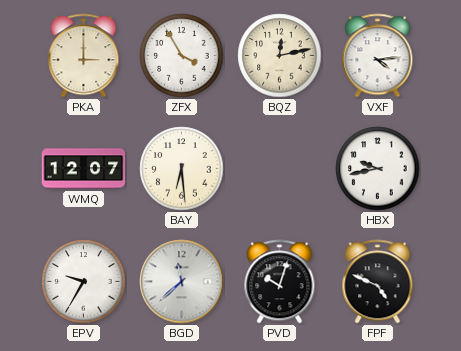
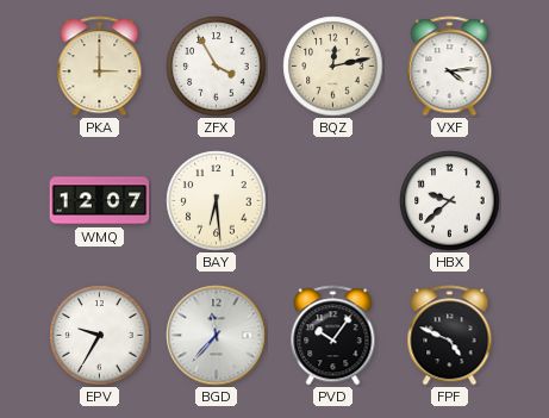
HBX: 9:43 -> 9:38
BGD: 11:38 -> 11:37
PVD: 10:03 -> 10:06
